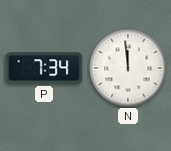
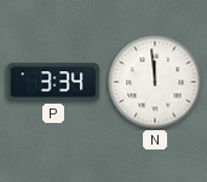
P: 7:34 -> 3:34
